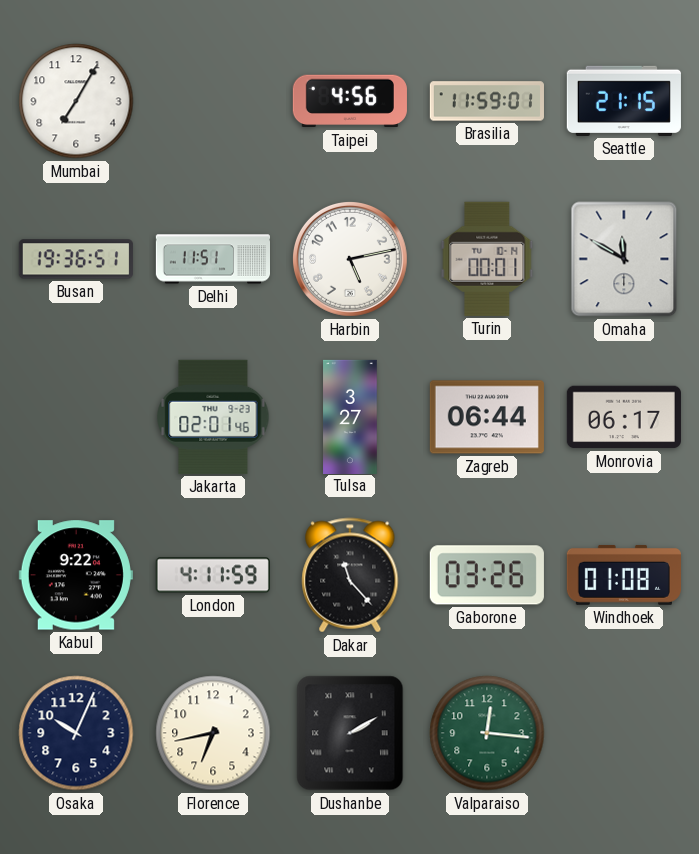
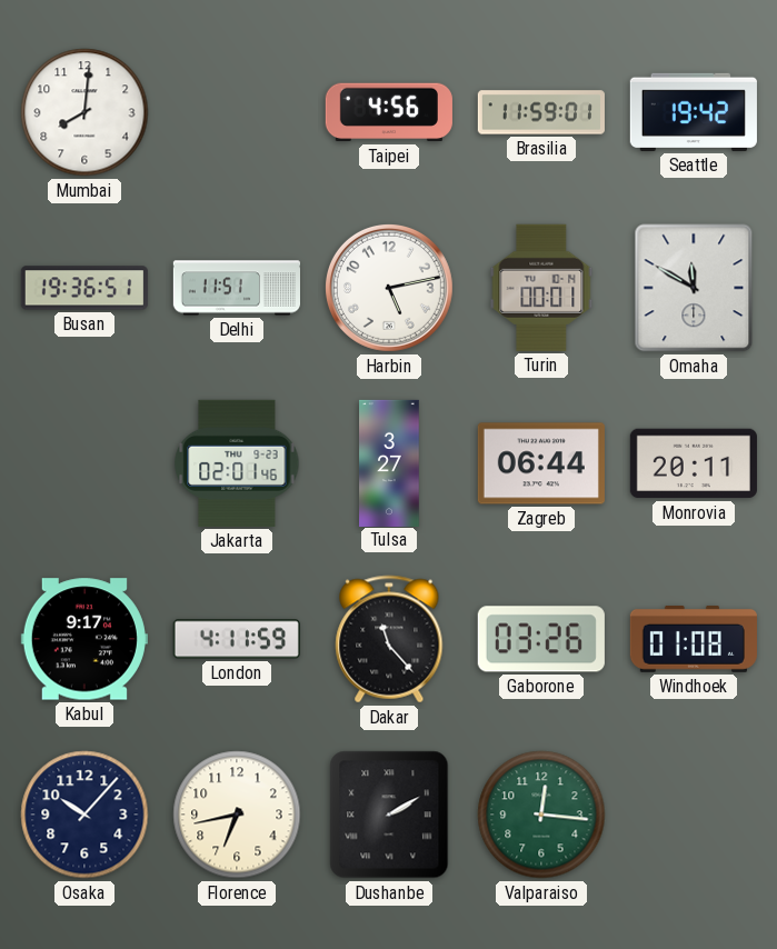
Mumbai: 7:05 -> 8:01
Seattle: 21:15 -> 19:42
Monrovia: 06:17 -> 20:11
Kabul: 9:22 -> 9:17
Osaka: 10:04 -> 10:07
